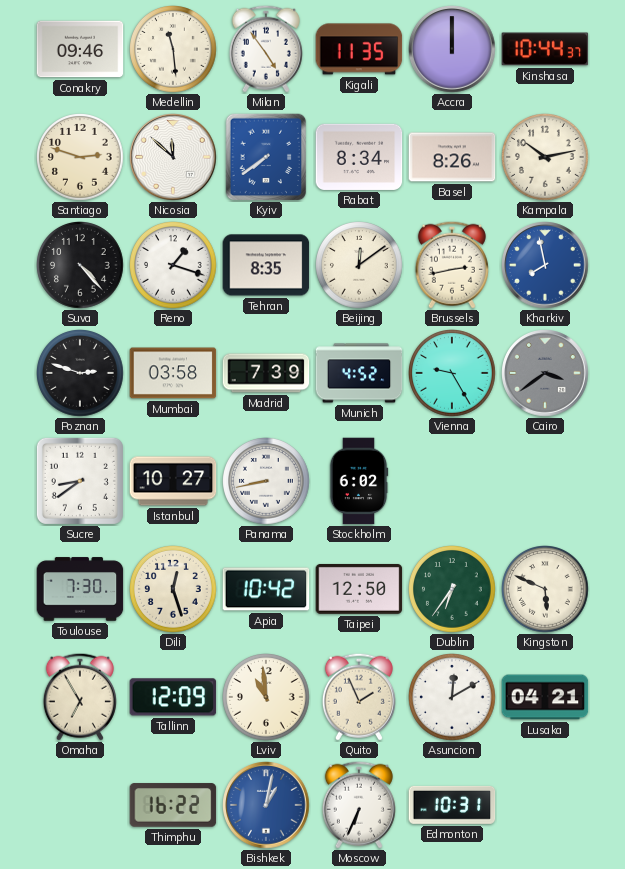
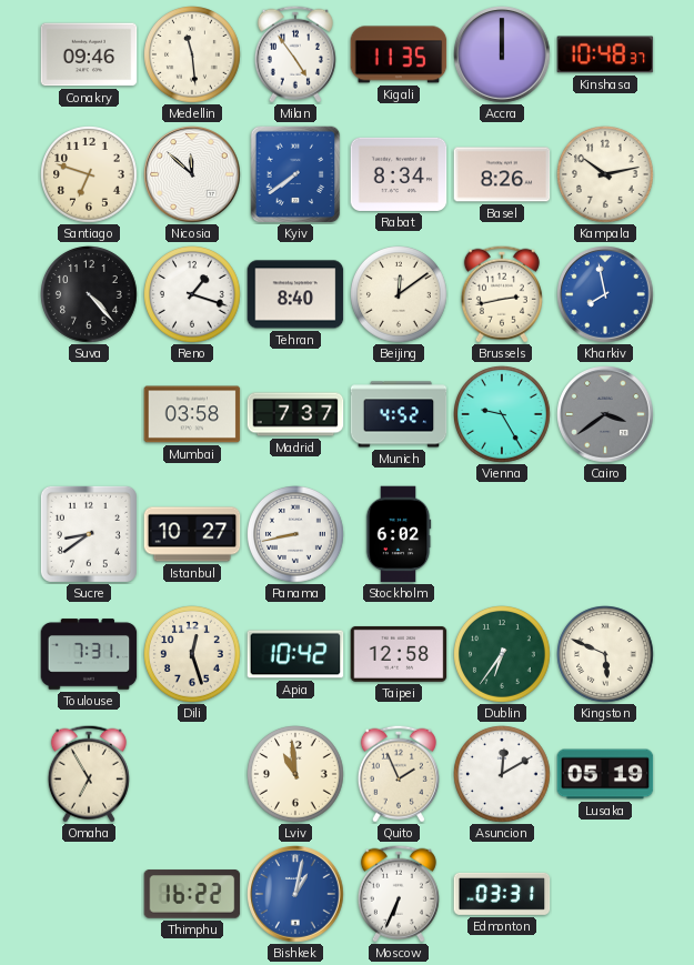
Kinshasa: 10:44 -> 10:48
Santiago: 2:48 -> 6:48
Tehran: 8:35 -> 8:40
Poznan: 2:48 -> none
Madrid: 7:39 -> 7:37
Toulouse: 7:30 -> 7:31
Taipei: 12:50 -> 12:58
Tallinn: 12:09 -> none
Lusaka: 04:21 -> 05:19
Edmonton: 10:31 -> 03:31
